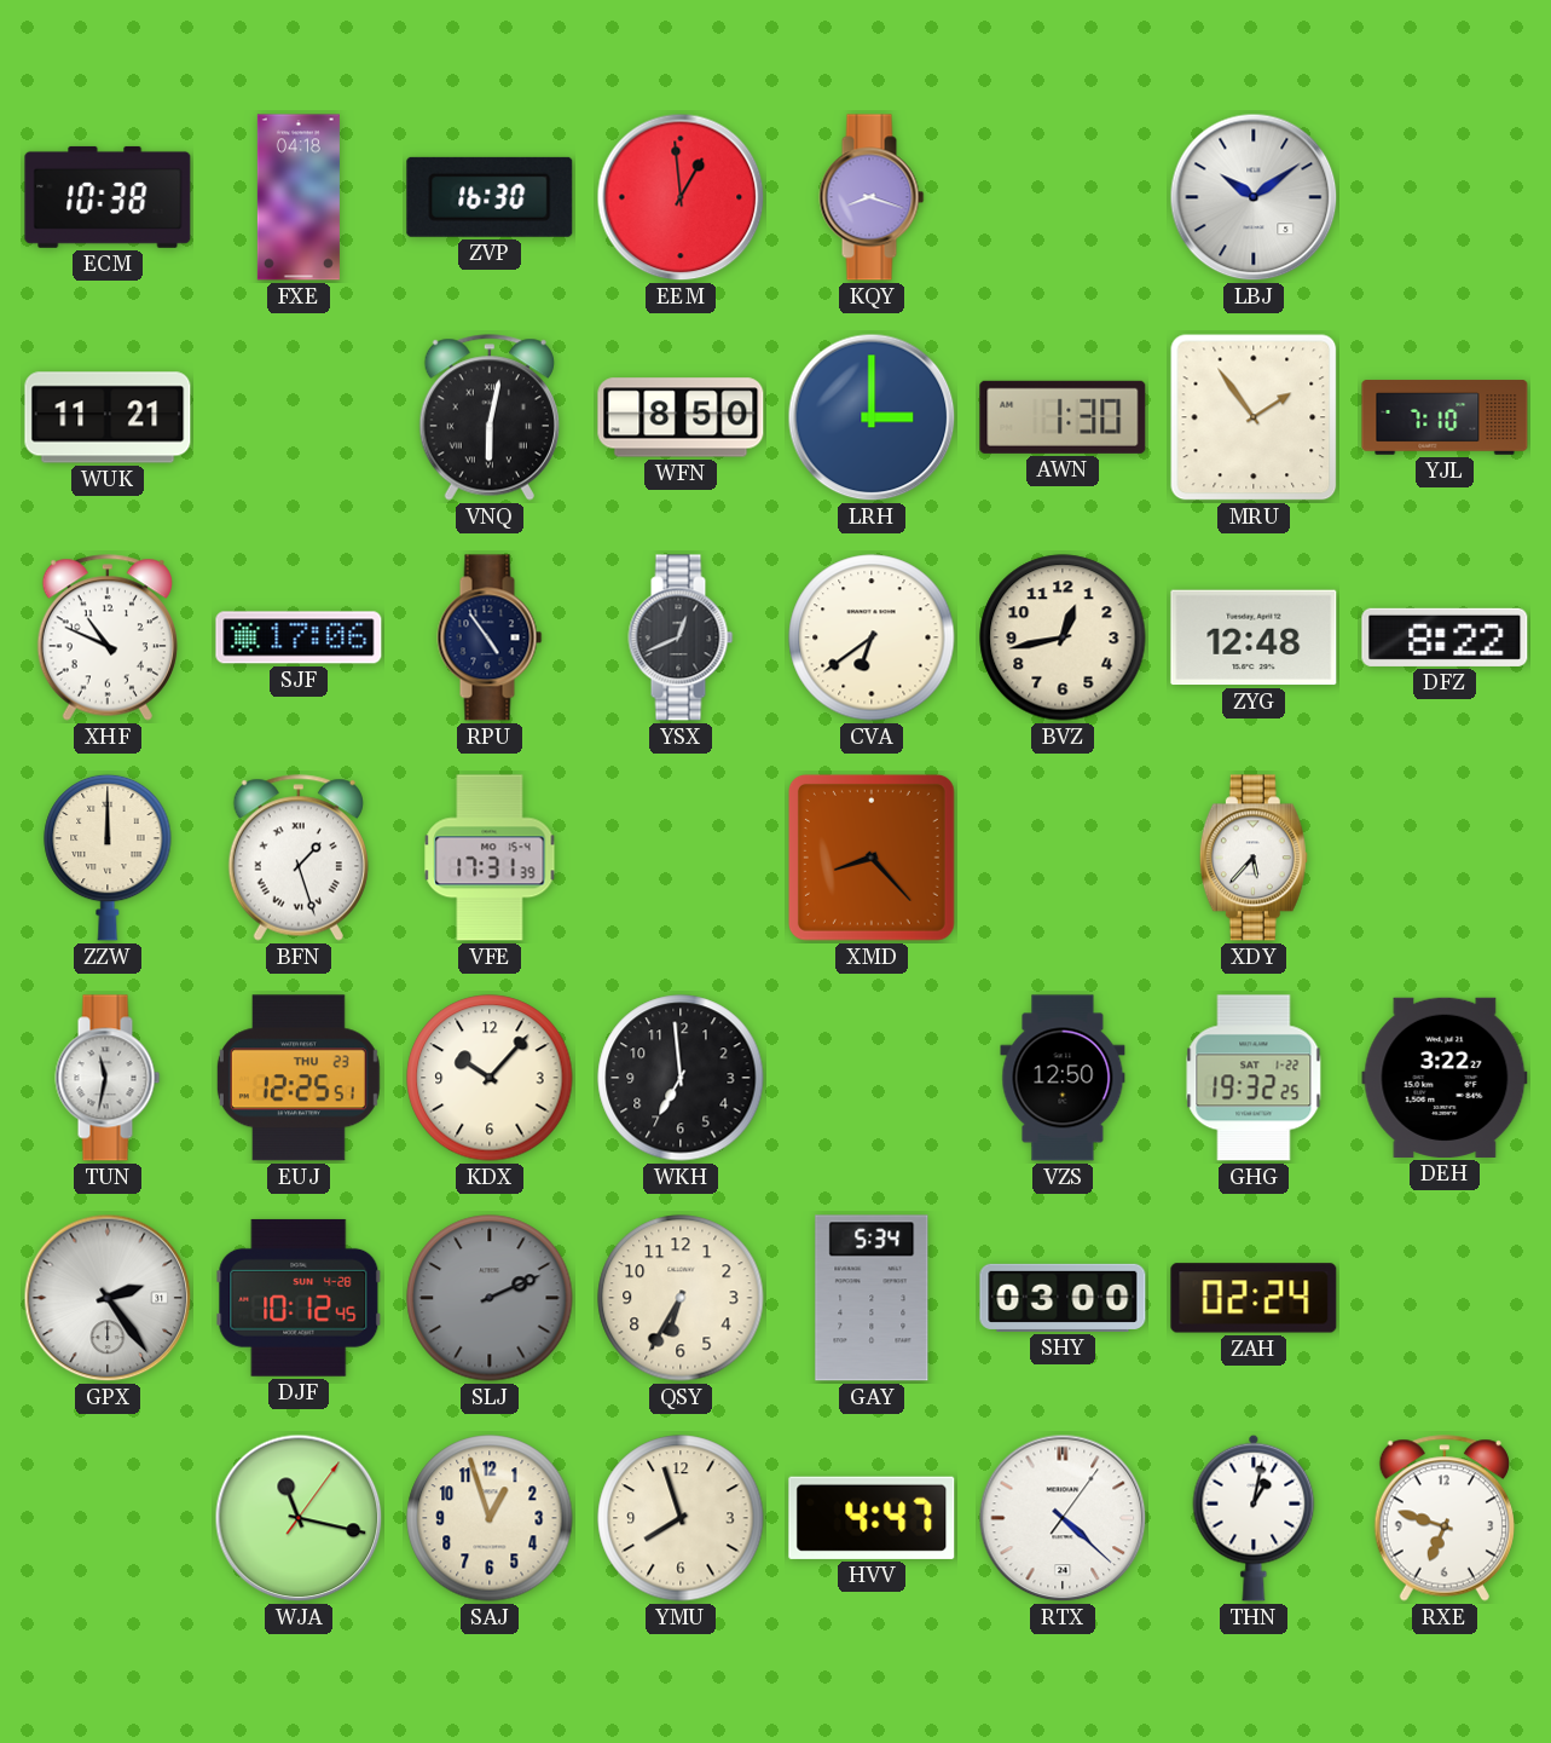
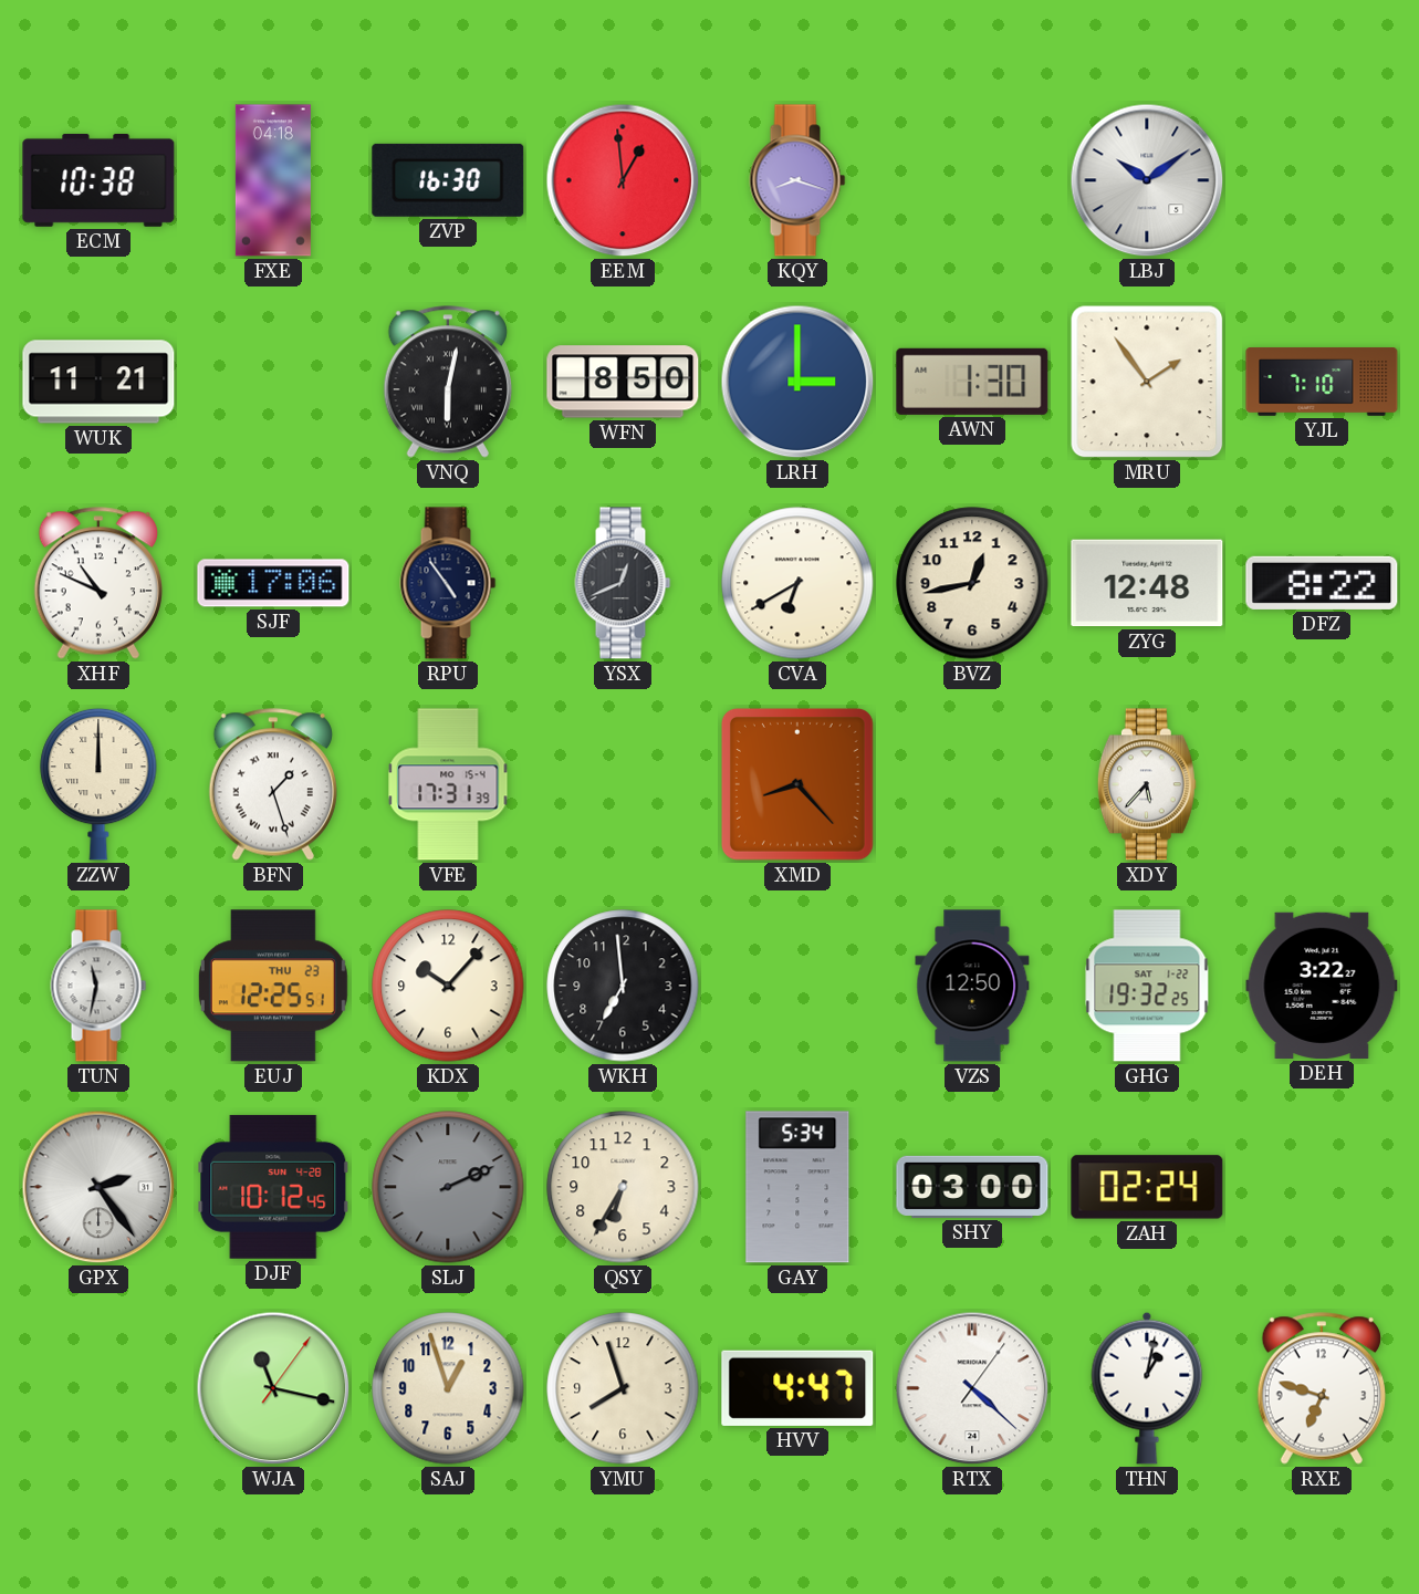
CVA: 6:39 -> 6:40
